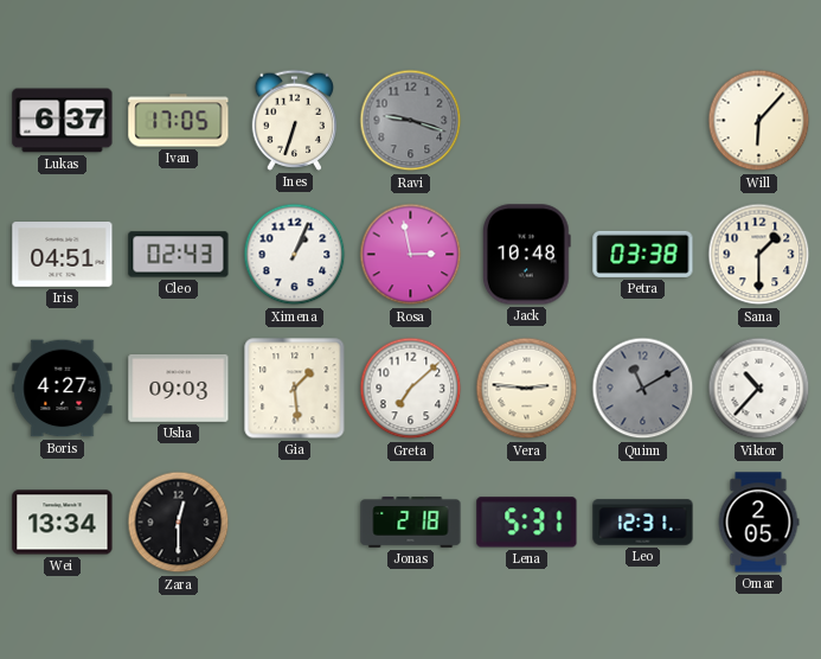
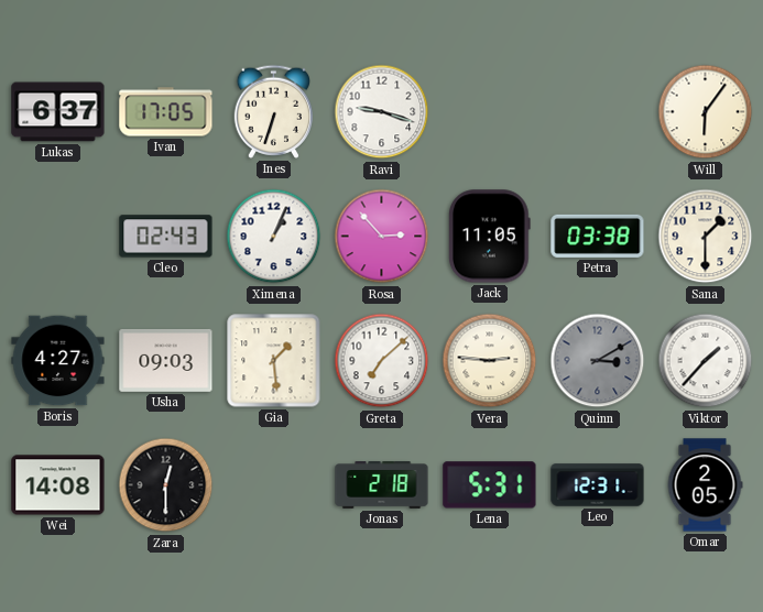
Ravi dial: grey -> white
Will: 6:07 -> 6:06
Iris: 04:51 -> none
Rosa: 2:58 -> 2:53
Jack: 10:48 -> 11:05
Quinn: 11:10 -> 3:10
Viktor: 10:37 -> 1:37
Wei: 13:34 -> 14:08
